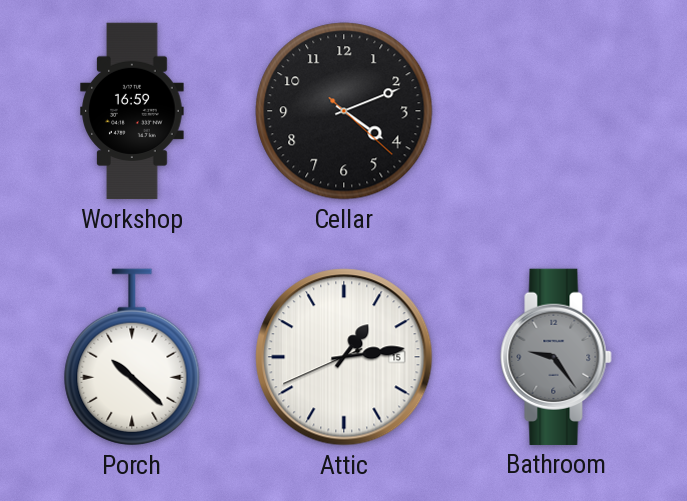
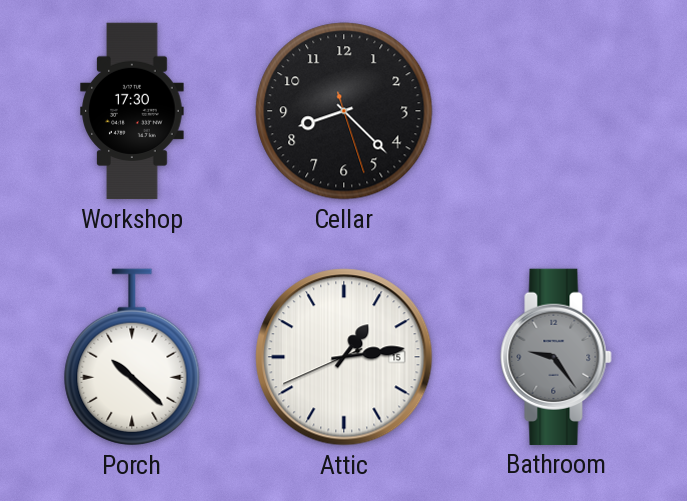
Workshop: 16:59 -> 17:30
Cellar: 4:11 -> 8:22
